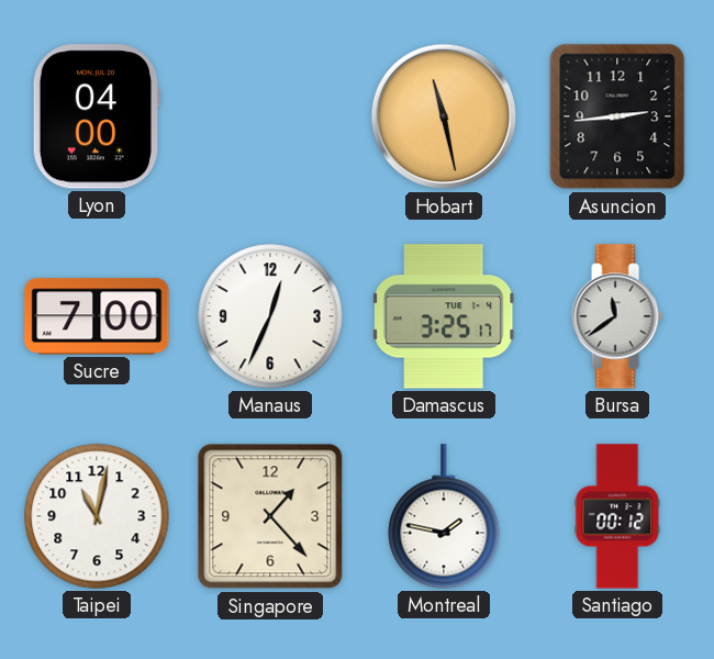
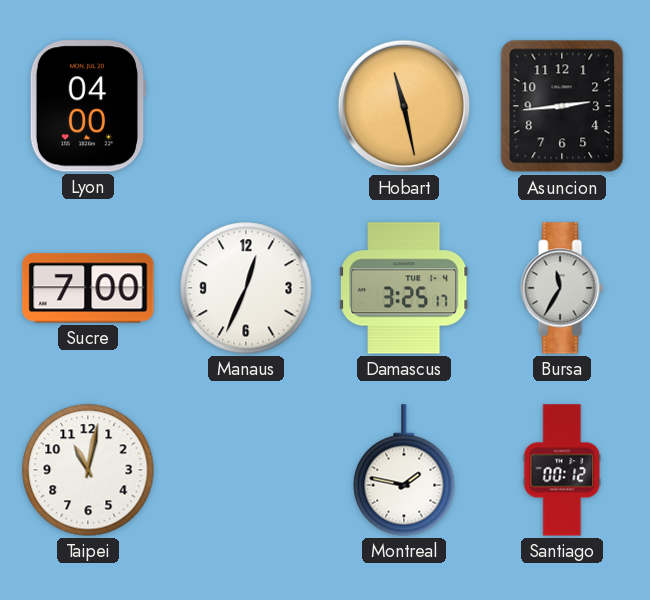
Bursa: 11:39 -> 11:35
Singapore: 1:23 -> none
